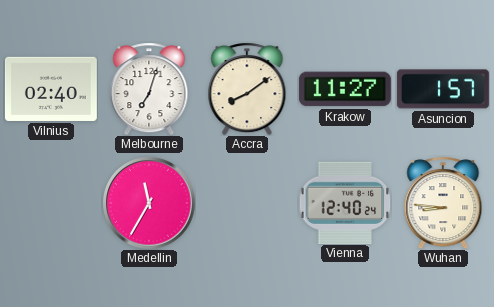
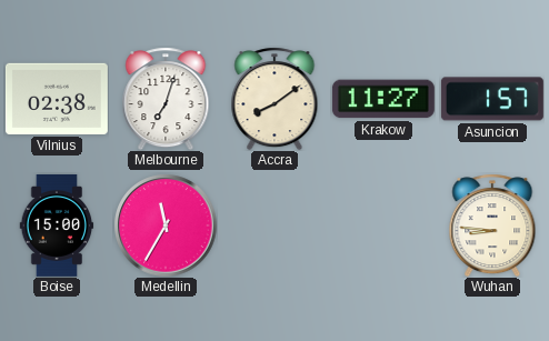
Vilnius: 02:40 -> 02:38
Boise: none -> 15:00
Vienna: 12:40 -> none
